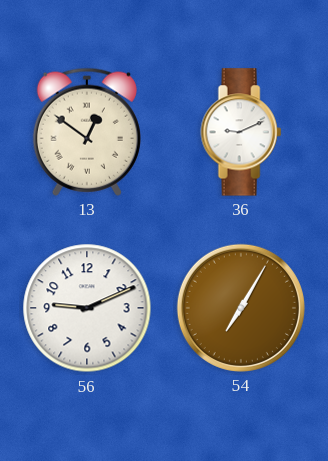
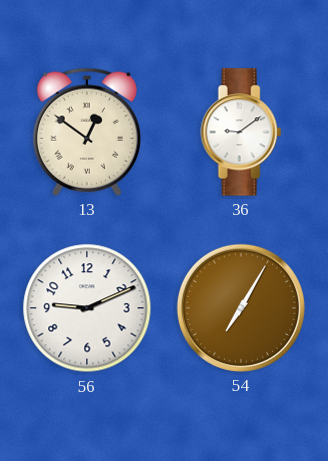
36: 9:11 -> 9:09
